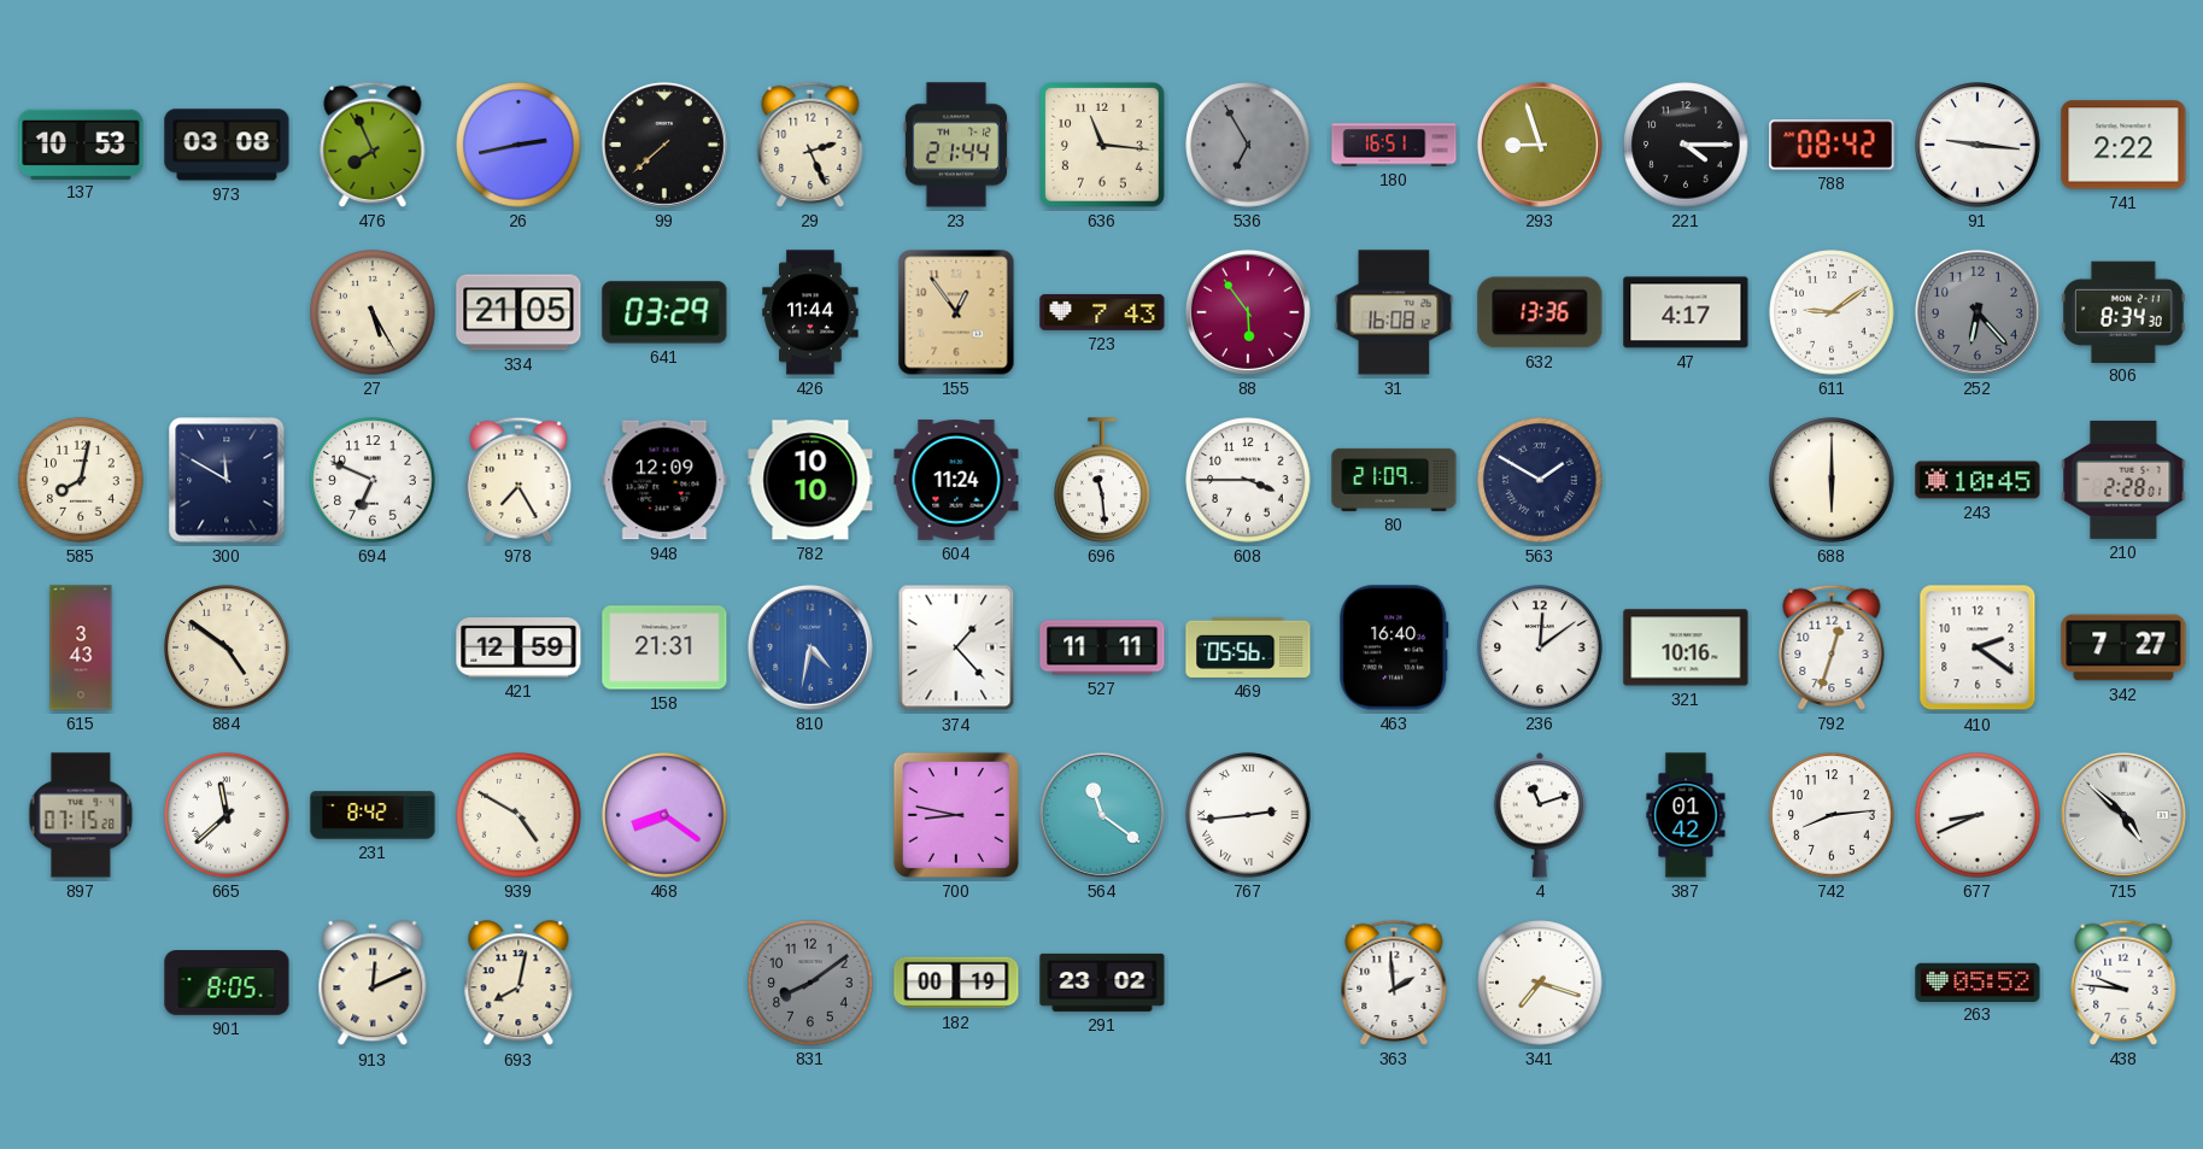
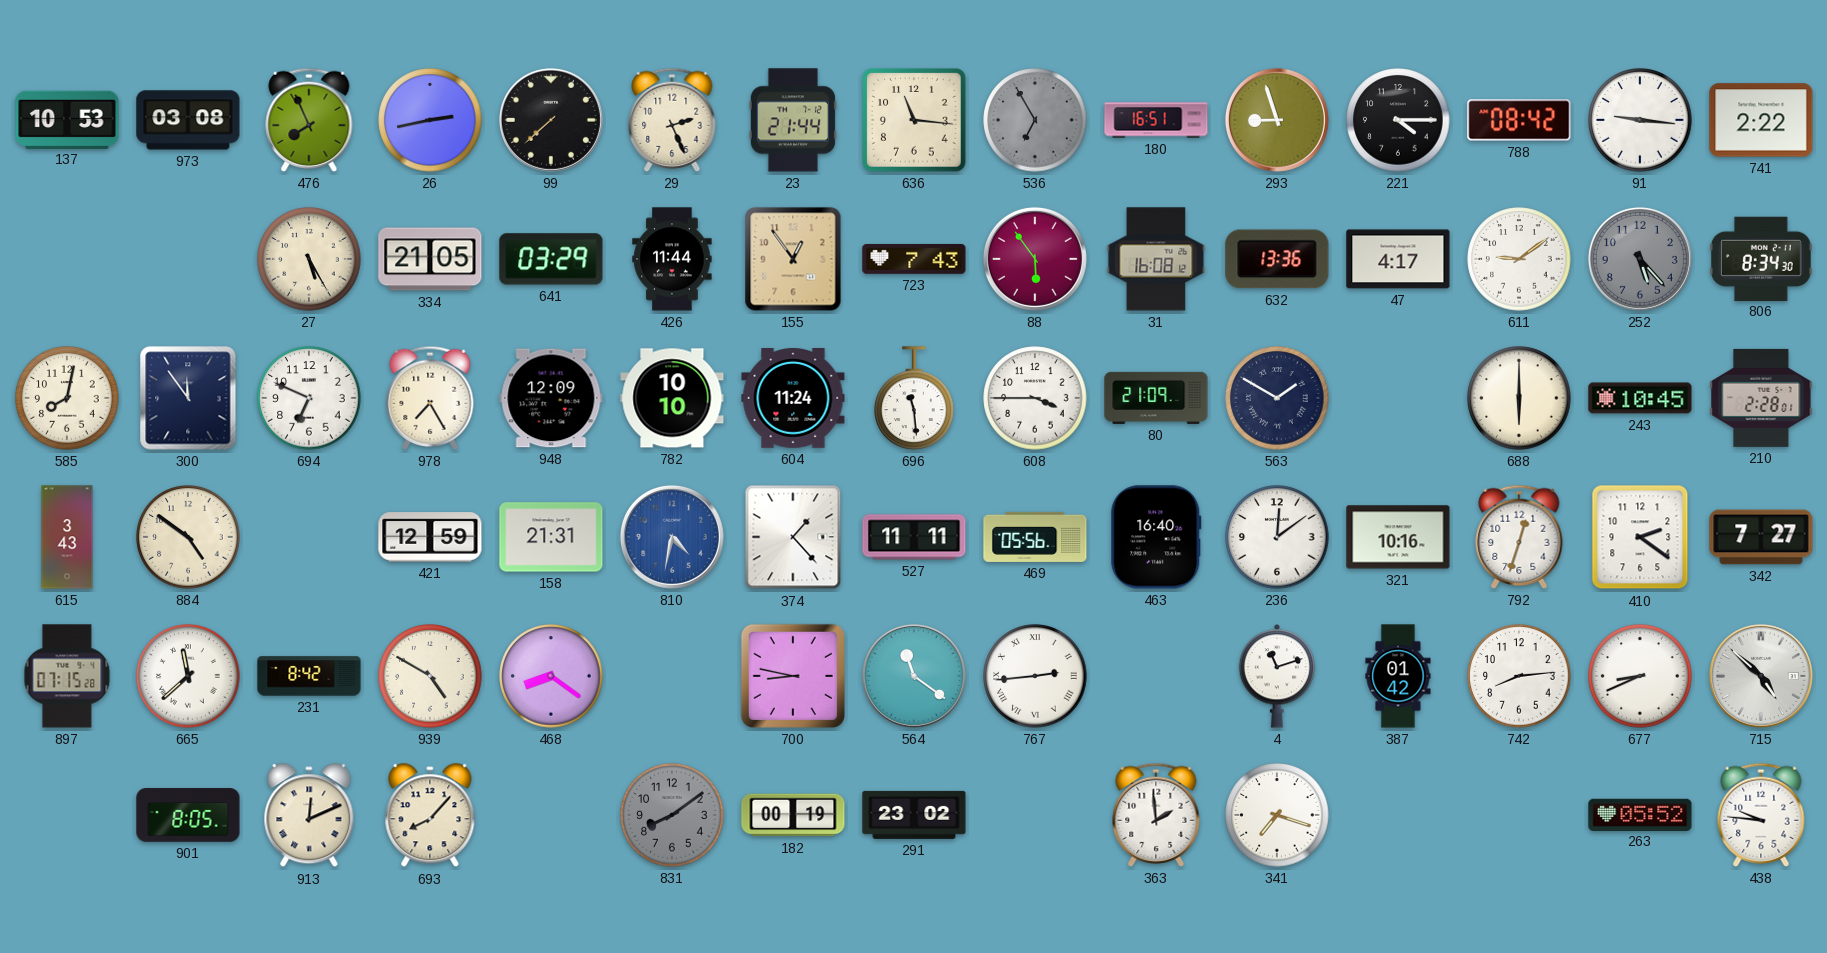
252: 6:23 -> 5:23
300: 11:50 -> 11:54
693: 8:02 -> 8:07
